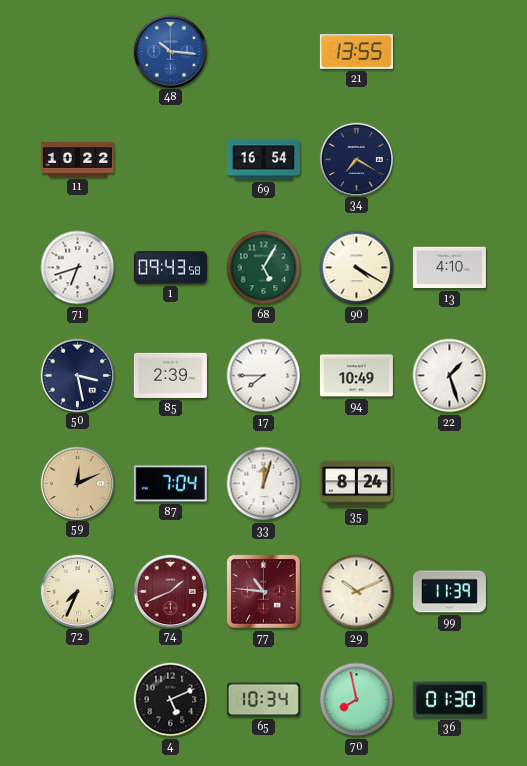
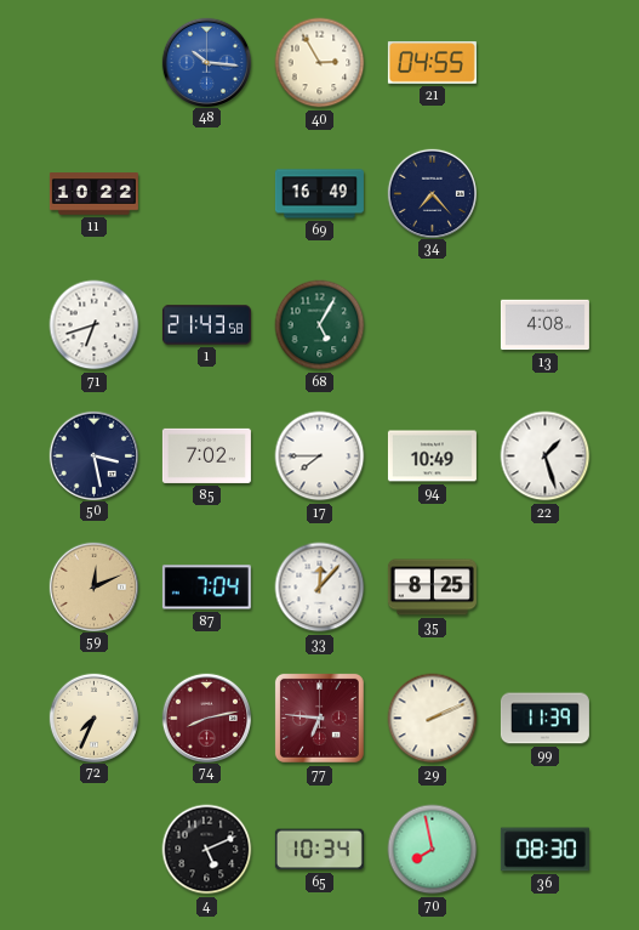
40: none -> 2:55
21: 13:55 -> 04:55
69: 16:54 -> 16:49
34: 7:20 -> 7:23
1: 09:43 -> 21:43
90: 4:20 -> none
13: 4:10 -> 4:08
85: 2:39 -> 7:02
33: 12:03 -> 12:07
35: 8:24 -> 8:25
74: 1:41 -> 8:13
77: 10:46 -> 6:46
29: 10:11 -> 2:11
36: 01:30 -> 08:30
